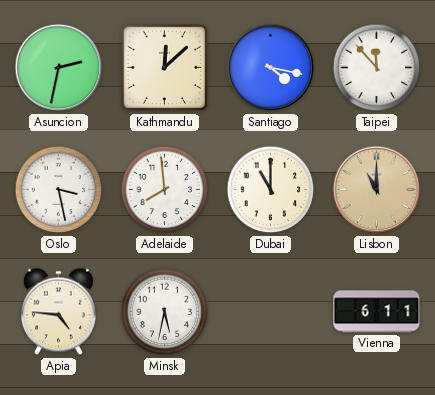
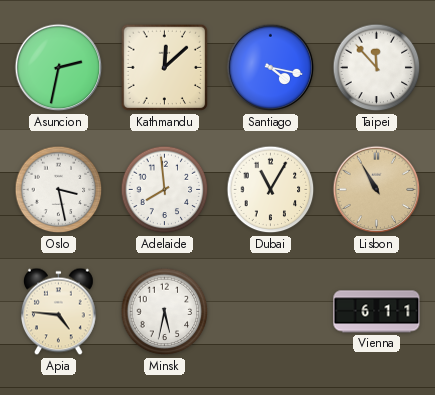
Dubai: 11:00 -> 11:05
Lisbon: 11:00 -> 10:55
